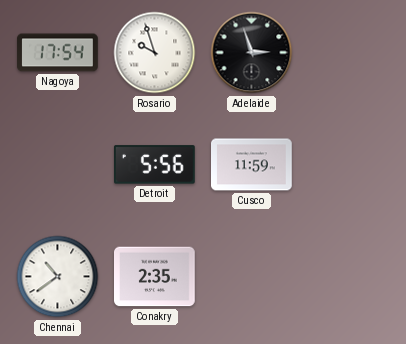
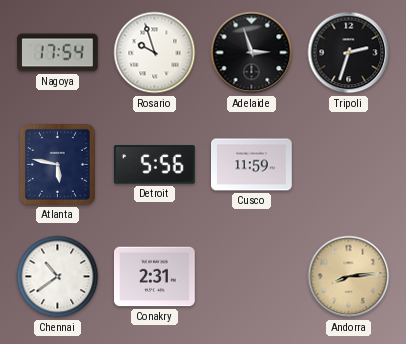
Tripoli: none -> 2:33
Atlanta: none -> 5:47
Conakry: 2:35 -> 2:31
Andorra: none -> 8:14
